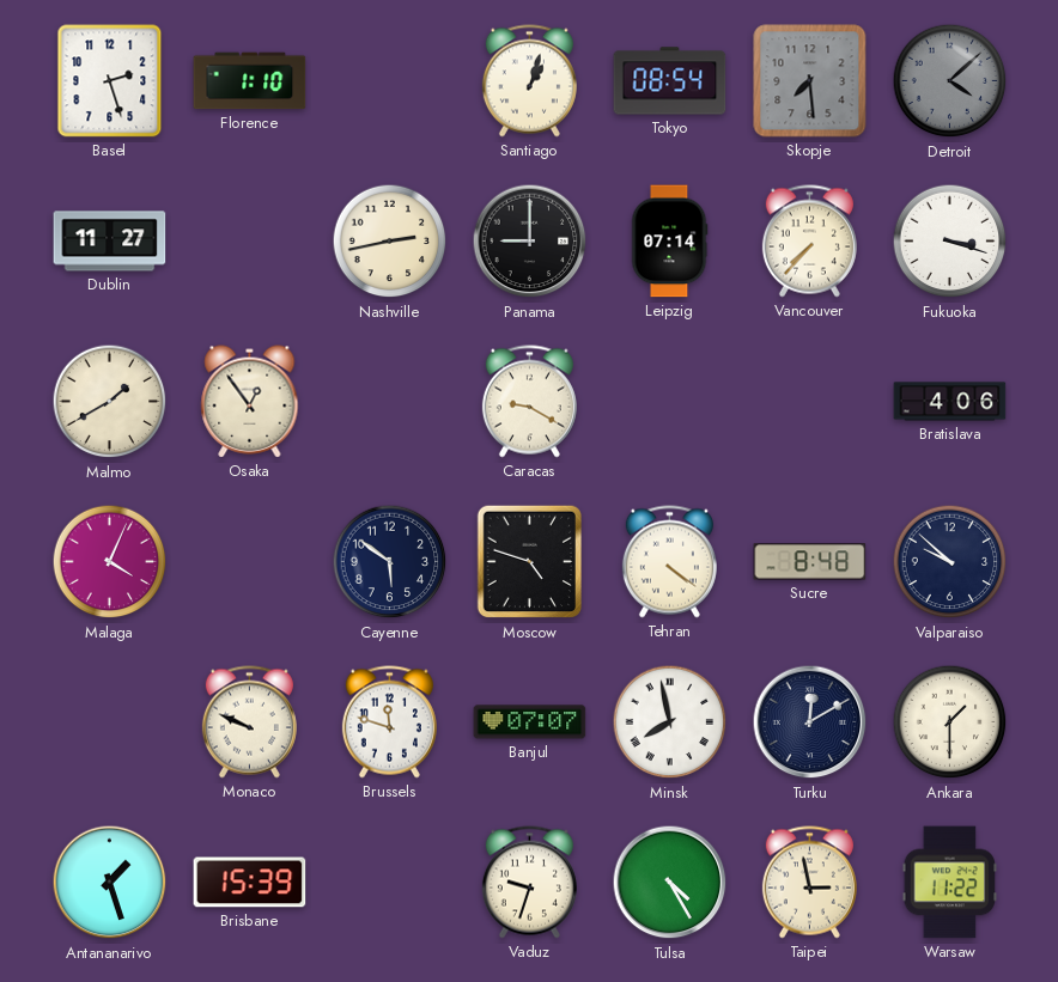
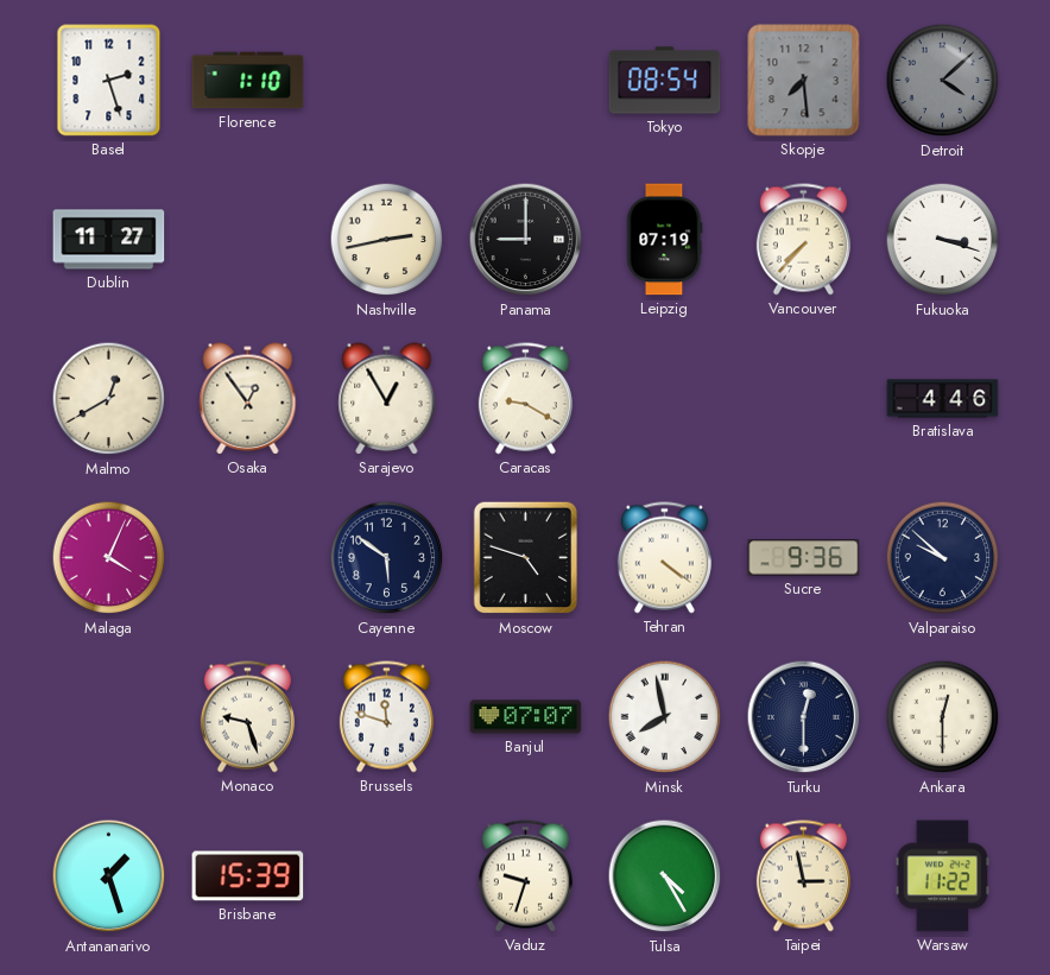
Santiago: 1:03 -> none
Leipzig: 07:14 -> 07:19
Malmo: 1:40 -> 12:40
Sarajevo: none -> 12:55
Bratislava: 4:06 -> 4:46
Sucre: 8:48 -> 9:36
Monaco: 9:49 -> 9:27
Turku: 12:10 -> 12:30
Ankara: 1:30 -> 12:30
